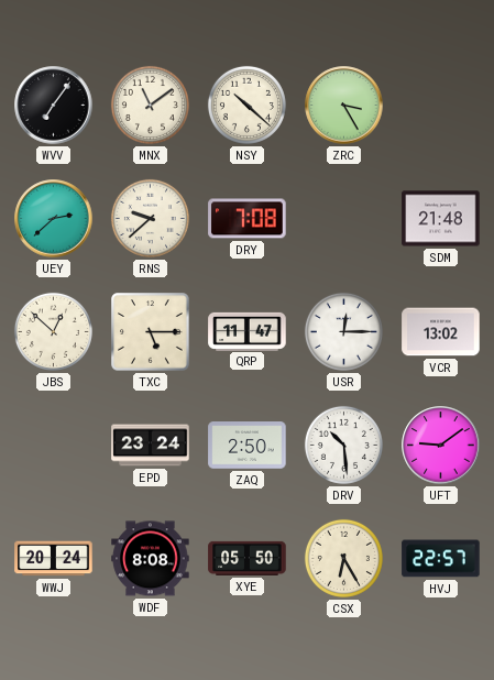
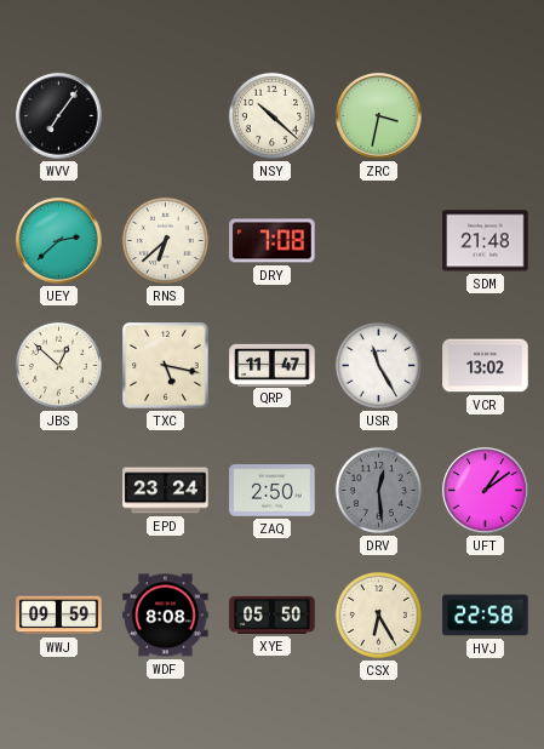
MNX: 11:09 -> none
ZRC: 3:25 -> 3:32
RNS: 9:38 -> 6:38
TXC: 5:15 -> 5:17
USR: 12:15 -> 11:25
DRV: 10:29 -> 12:29
DRV dial: white -> grey
UFT: 9:09 -> 1:09
WWJ: 20:24 -> 09:59
HVJ: 22:57 -> 22:58
